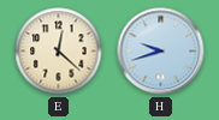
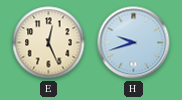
E: 12:22 -> 12:26
